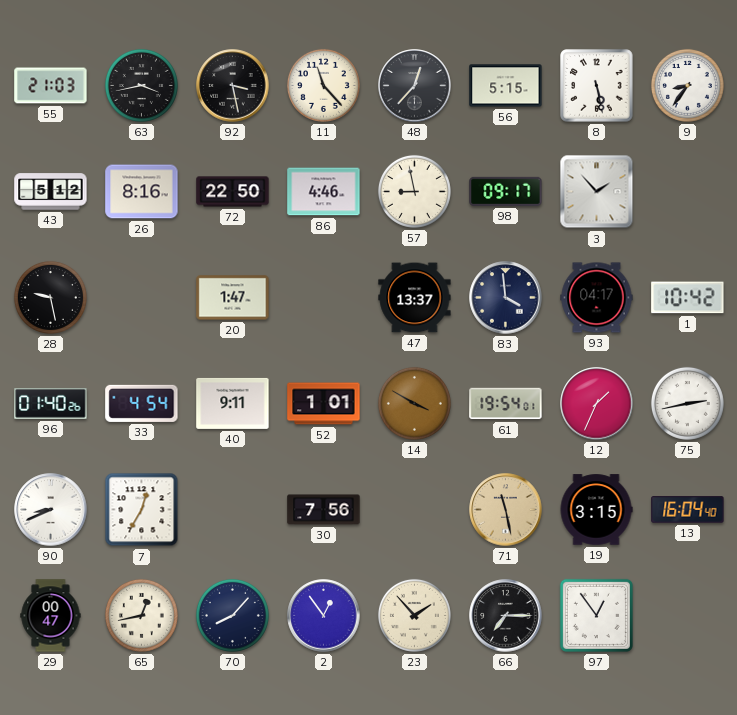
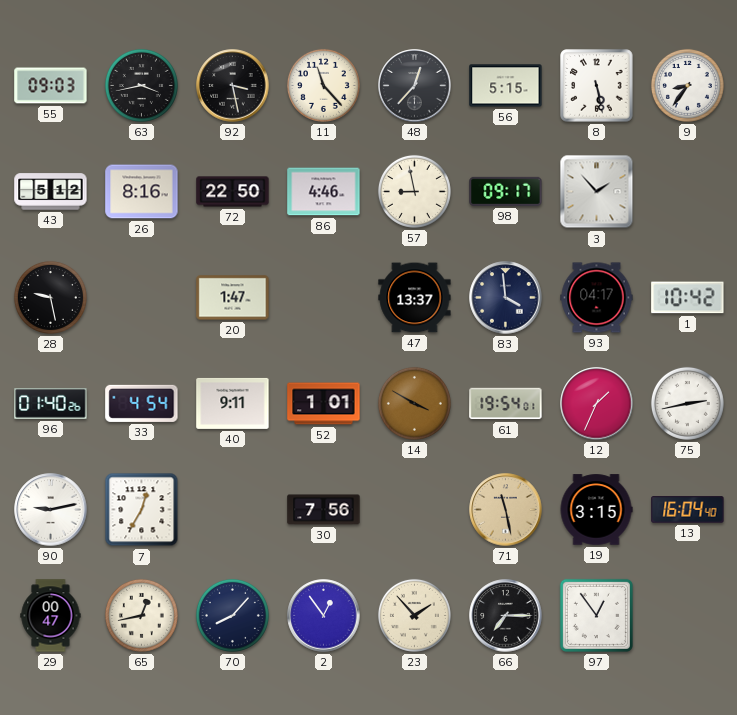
55: 21:03 -> 09:03
90: 8:41 -> 9:13
